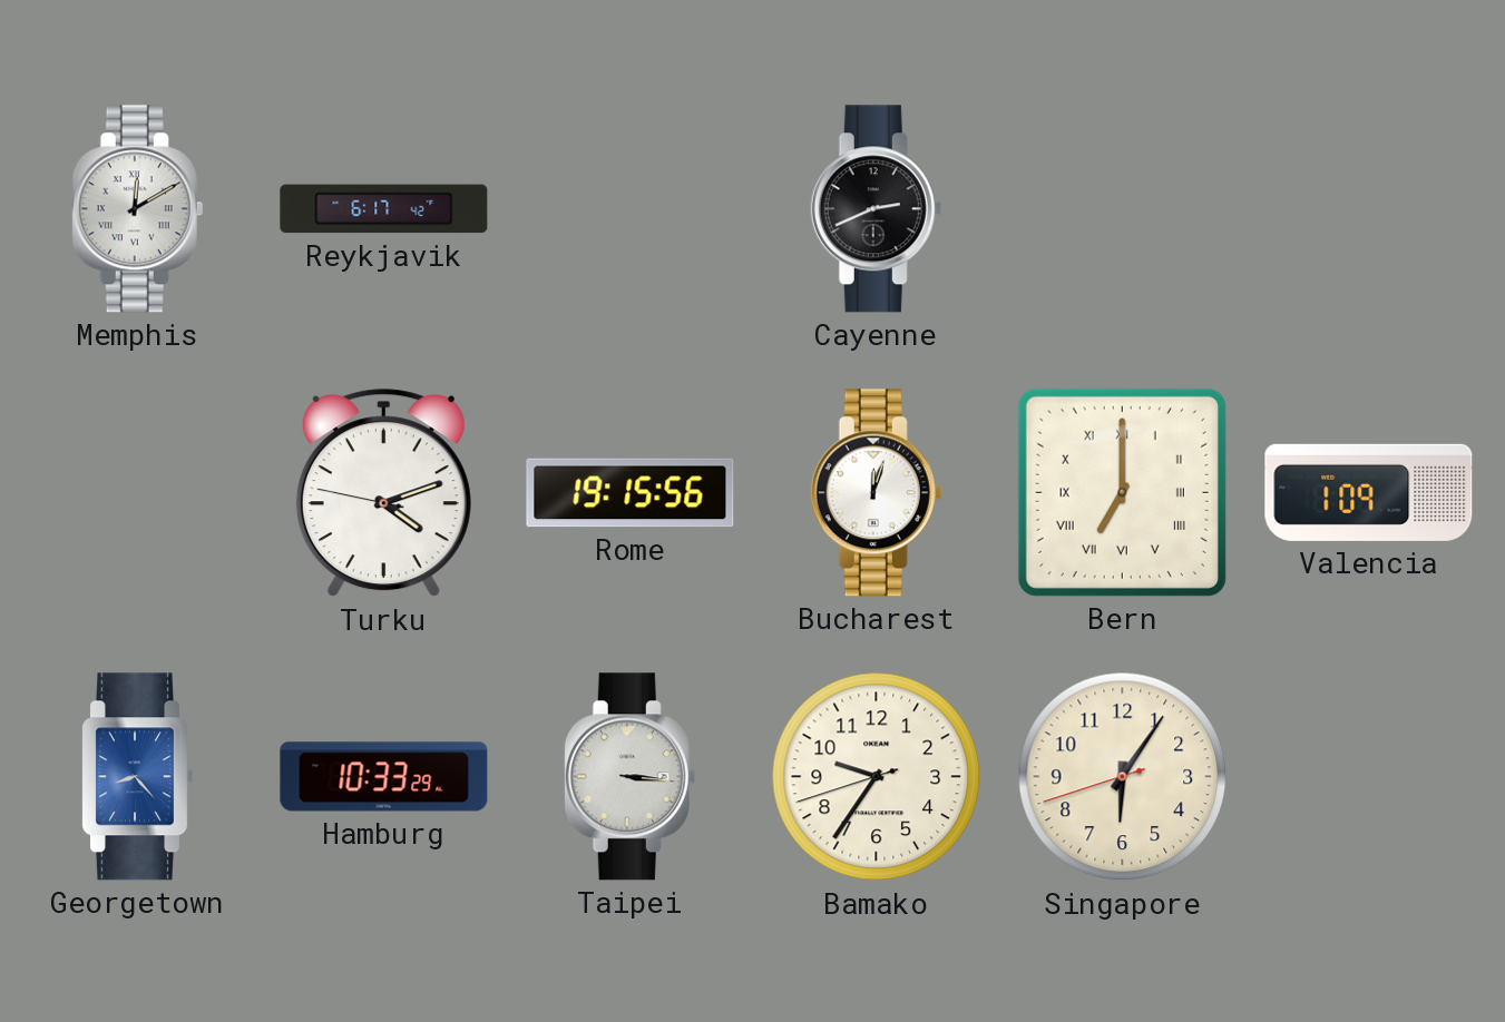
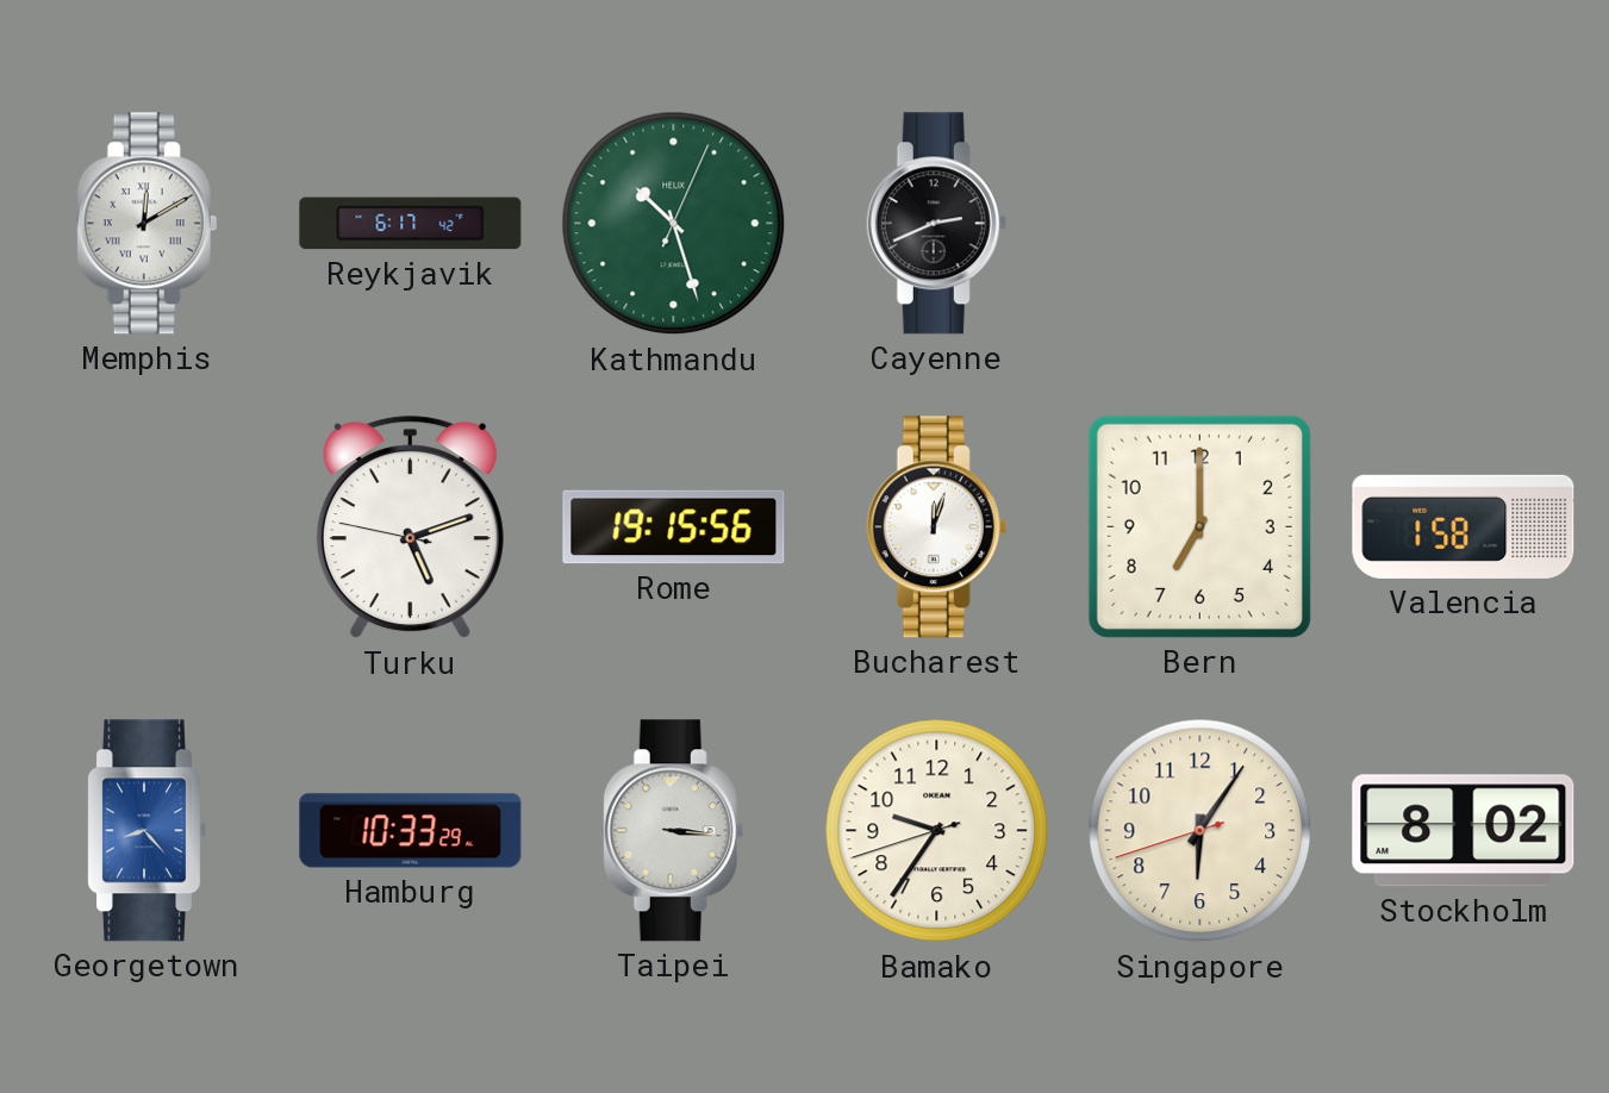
Kathmandu: none -> 10:27
Turku: 4:11 -> 5:11
Bern numerals: Roman -> Arabic
Valencia: 1:09 -> 1:58
Stockholm: none -> 8:02
